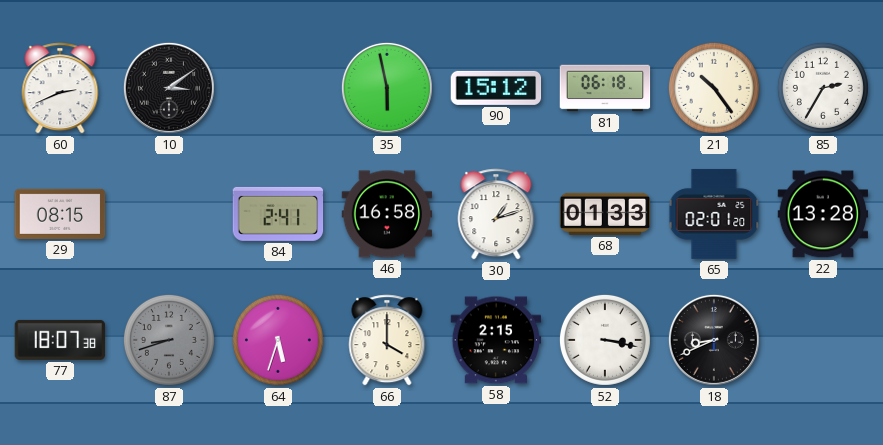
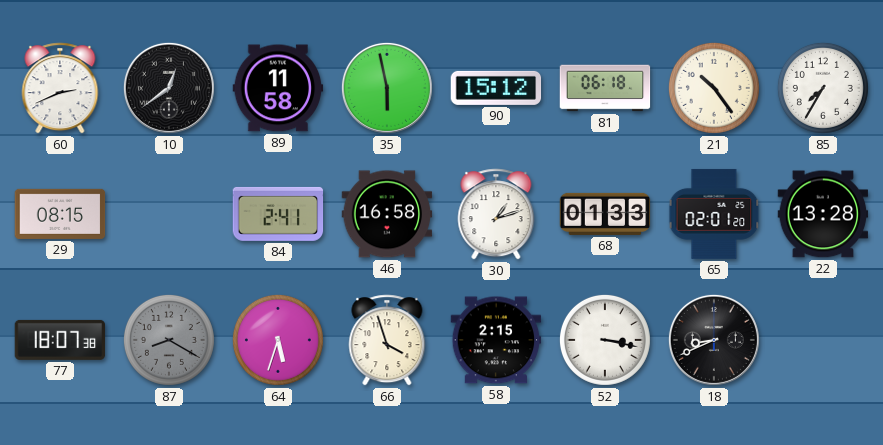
10: 3:09 -> 12:39
89: none -> 11:58
85: 2:35 -> 7:35
87: 8:42 -> 8:20
66: 4:00 -> 3:57
